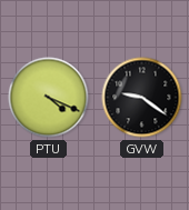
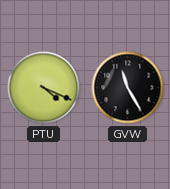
GVW: 9:21 -> 11:25
